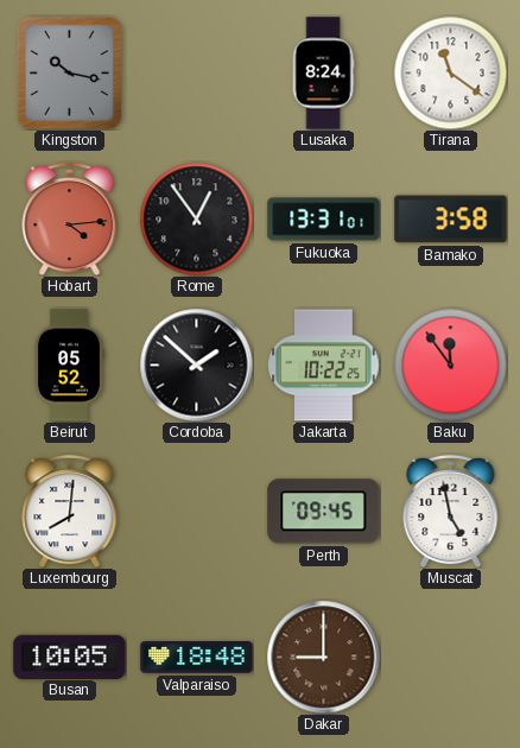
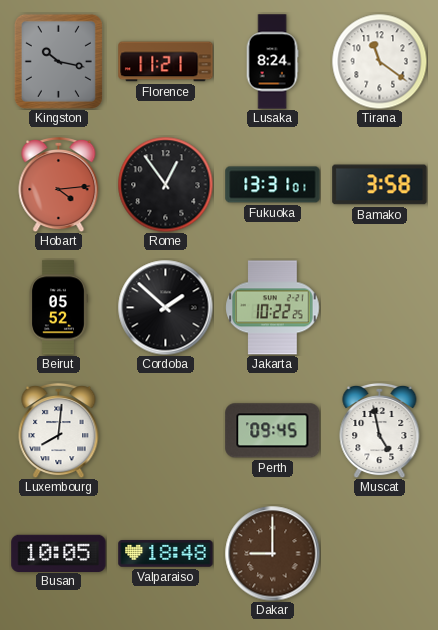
Florence: none -> 11:21
Baku: 11:54 -> none
